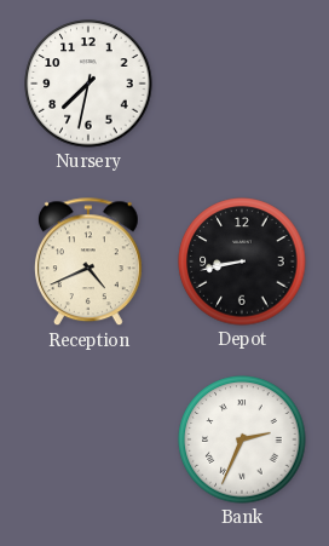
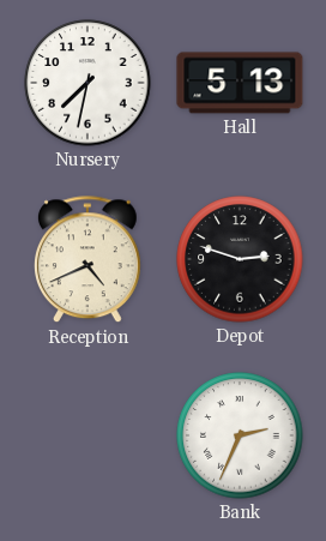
Hall: none -> 5:13
Depot: 8:43 -> 2:48
